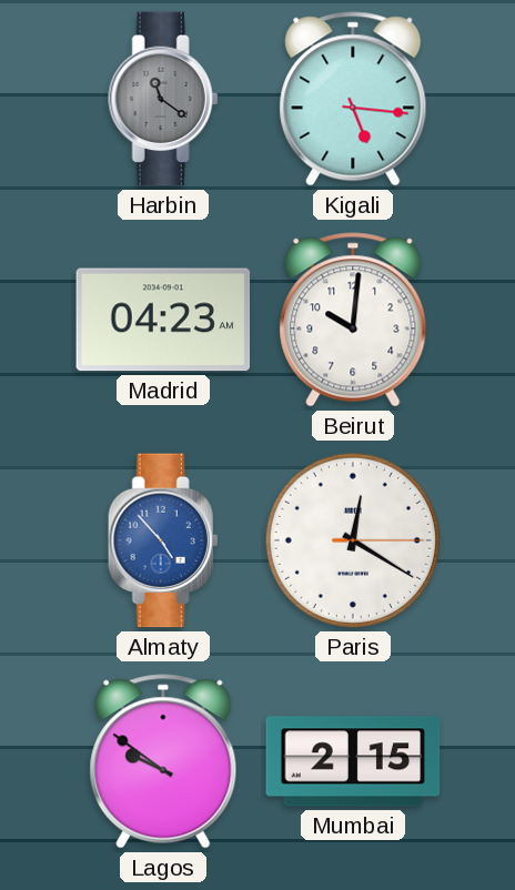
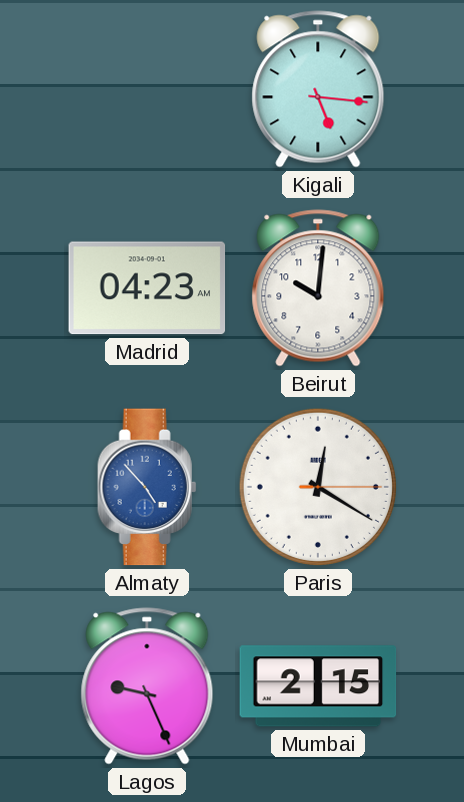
Harbin: 11:21 -> none
Lagos: 9:51 -> 9:26
